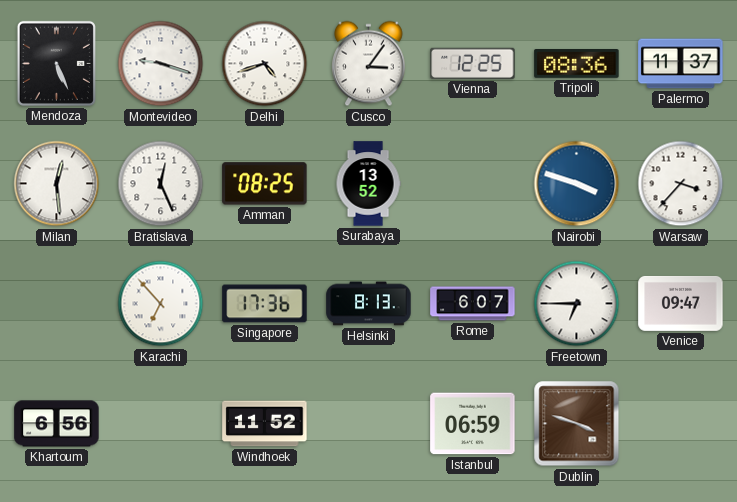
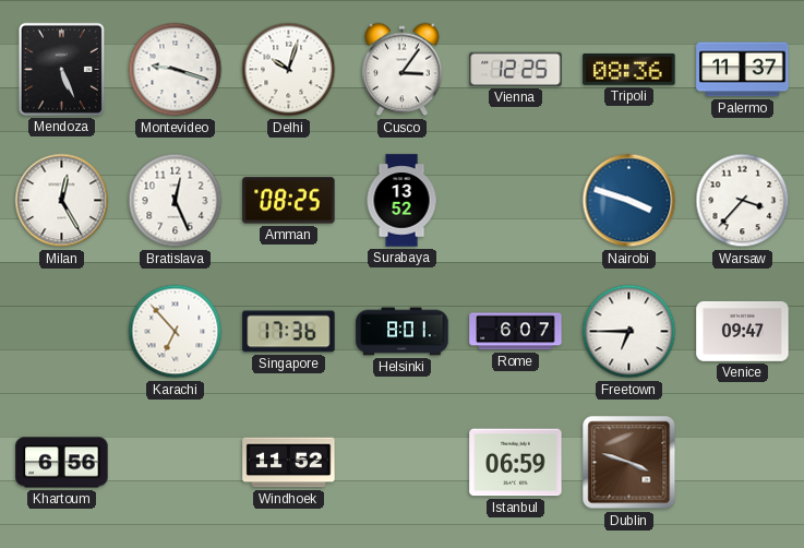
Delhi: 4:42 -> 10:03
Milan: 12:29 -> 12:25
Helsinki: 8:13 -> 8:01
